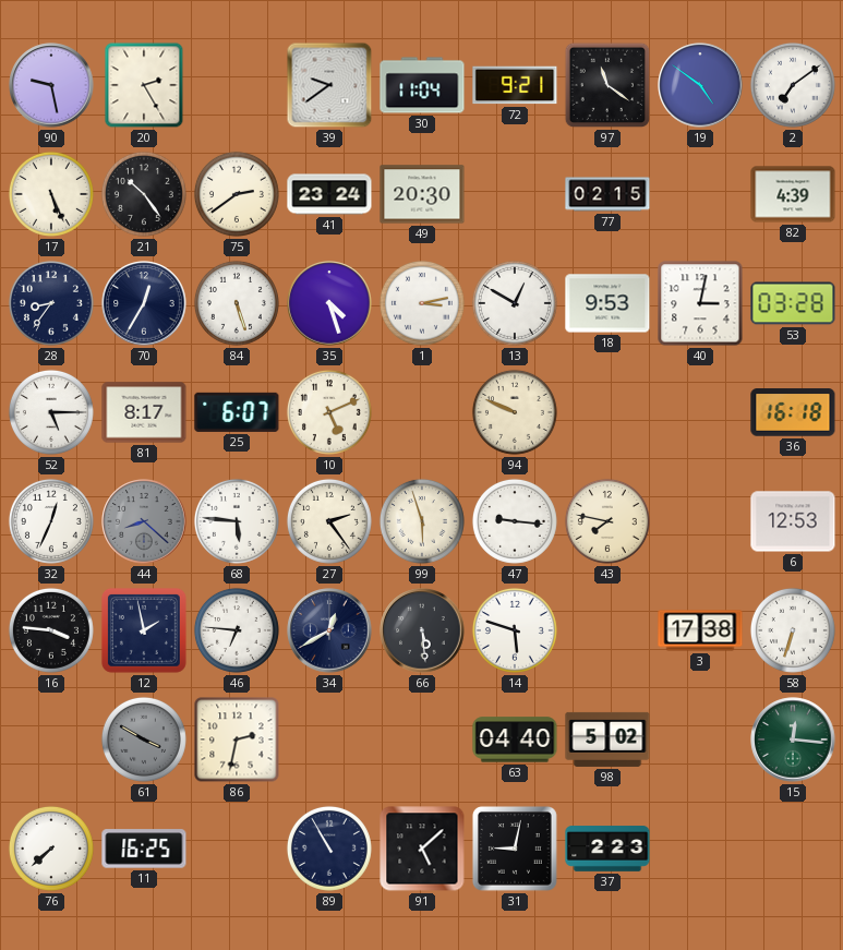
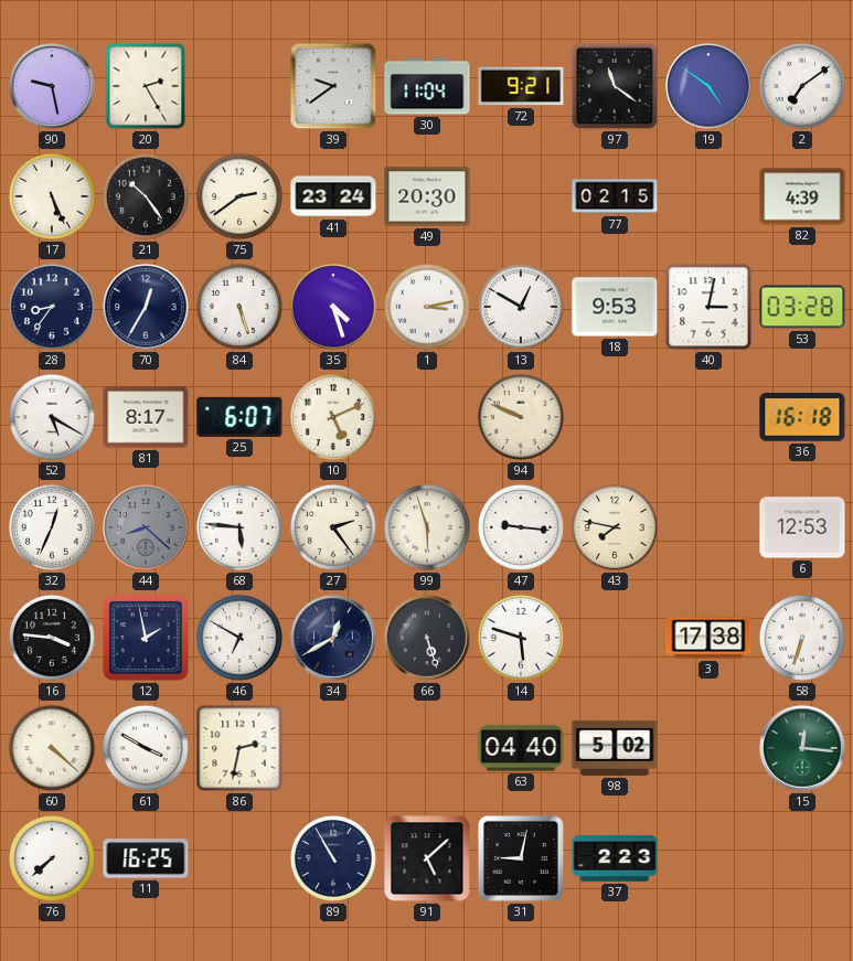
52: 5:15 -> 5:20
46: 6:46 -> 6:50
66: 5:29 -> 5:27
60: none -> 4:22
61 dial: grey -> white
